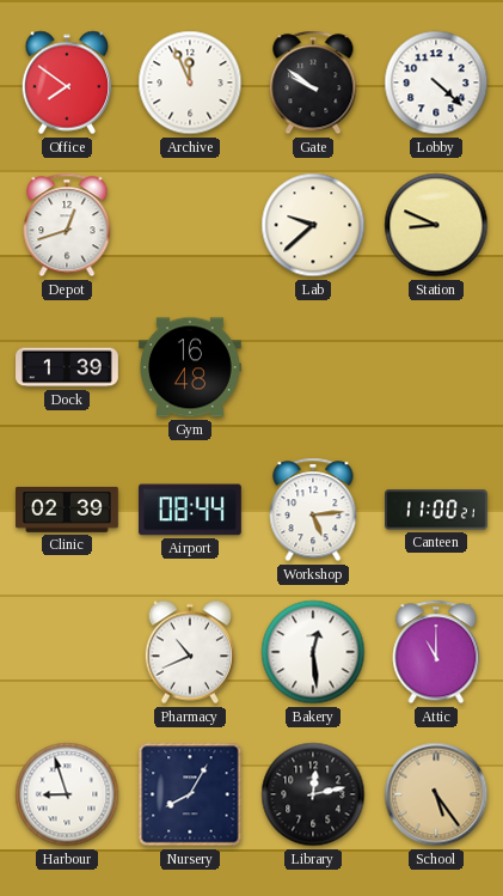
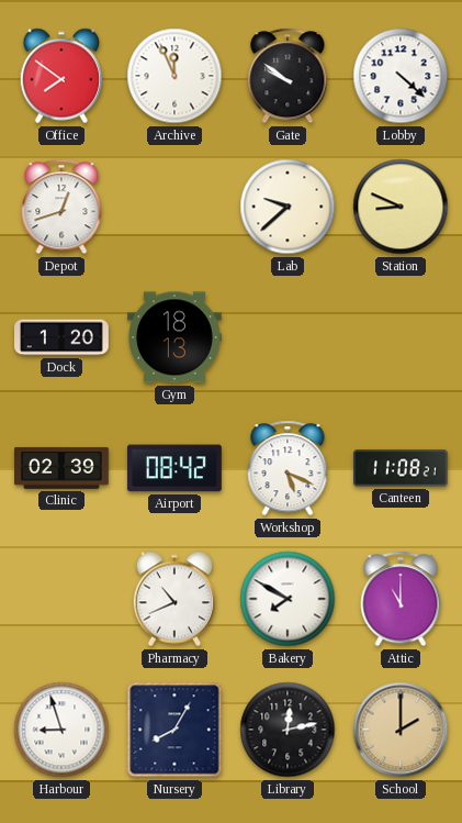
Dock: 1:39 -> 1:20
Gym: 16:48 -> 18:13
Airport: 08:44 -> 08:42
Workshop: 5:14 -> 5:19
Canteen: 11:00 -> 11:08
Bakery: 12:29 -> 7:50
School: 5:24 -> 2:00
